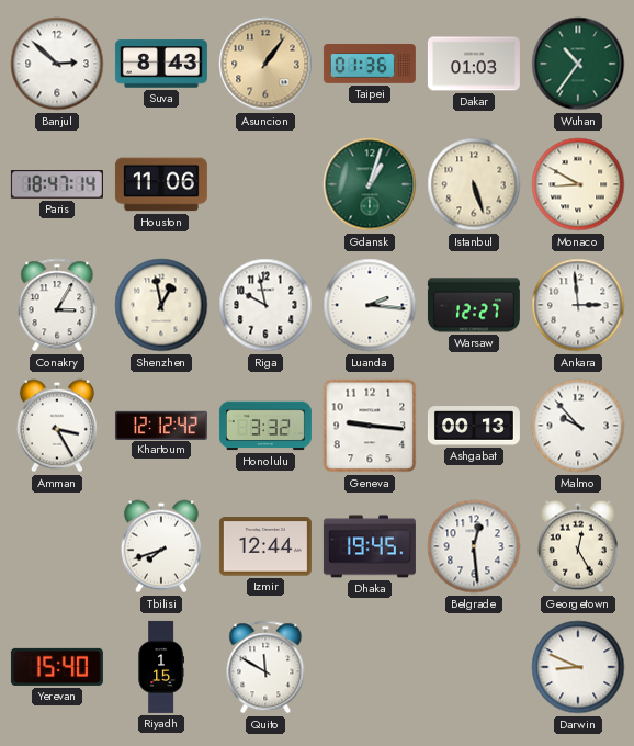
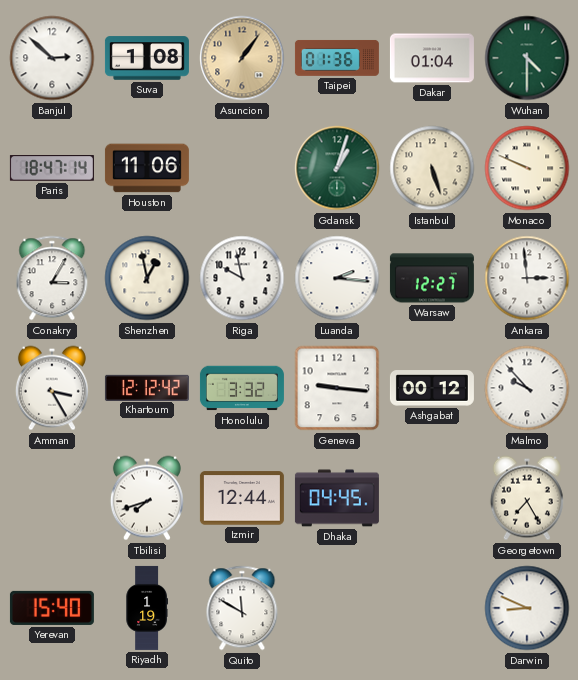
Suva: 8:43 -> 1:08
Dakar: 01:03 -> 01:04
Wuhan: 10:36 -> 4:30
Monaco: 8:50 -> 9:49
Ashgabat: 00:13 -> 00:12
Dhaka: 19:45 -> 04:45
Belgrade: 12:29 -> none
Georgetown: 12:25 -> 7:25
Riyadh: 1:15 -> 1:19
